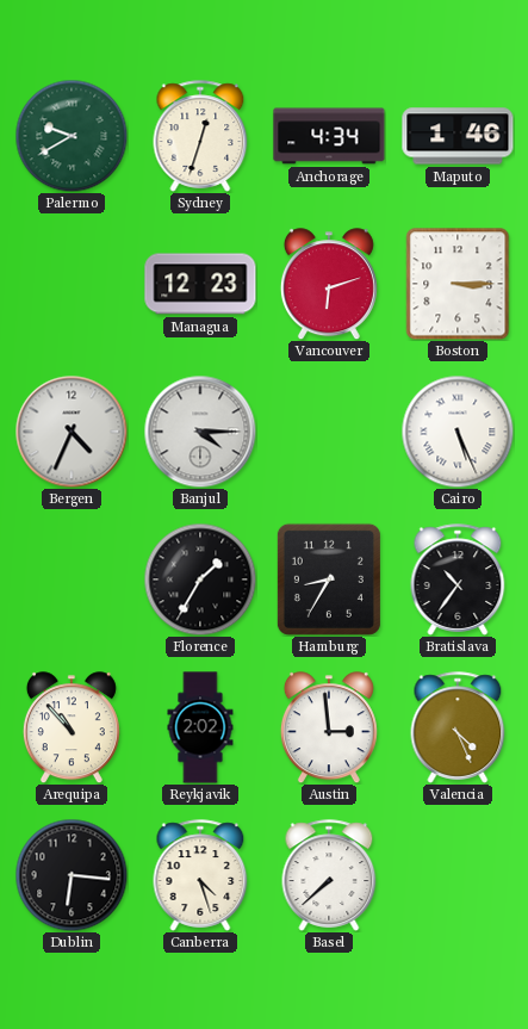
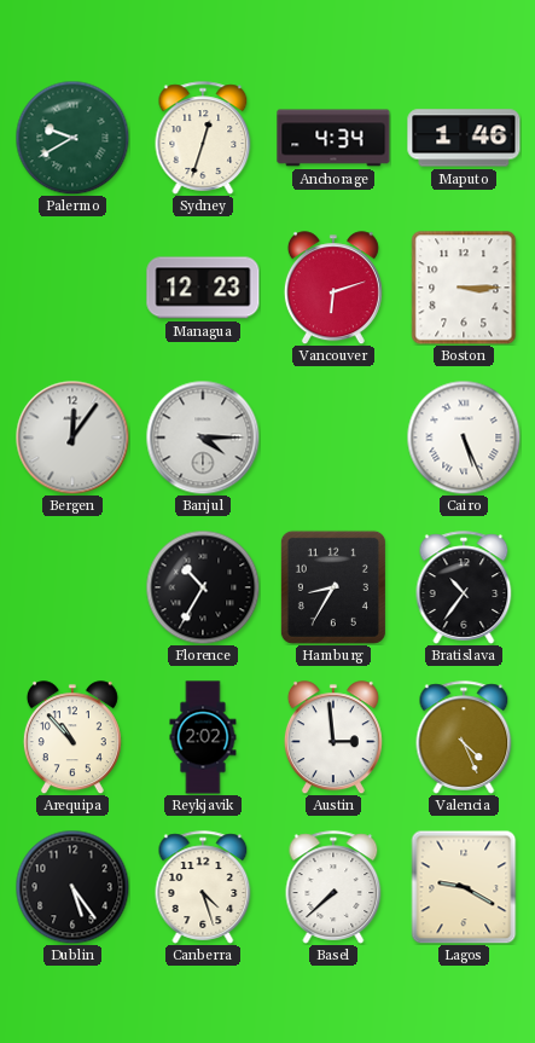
Bergen: 4:34 -> 12:06
Florence: 1:35 -> 10:35
Dublin: 6:16 -> 5:24
Lagos: none -> 9:20
